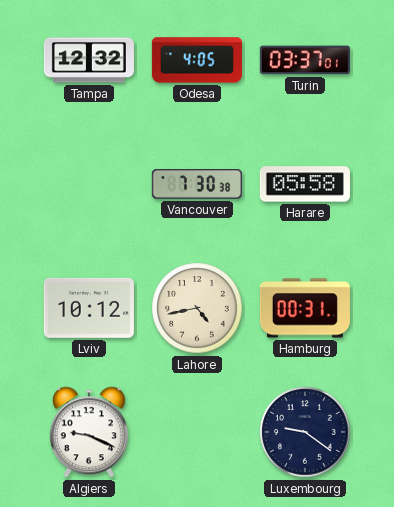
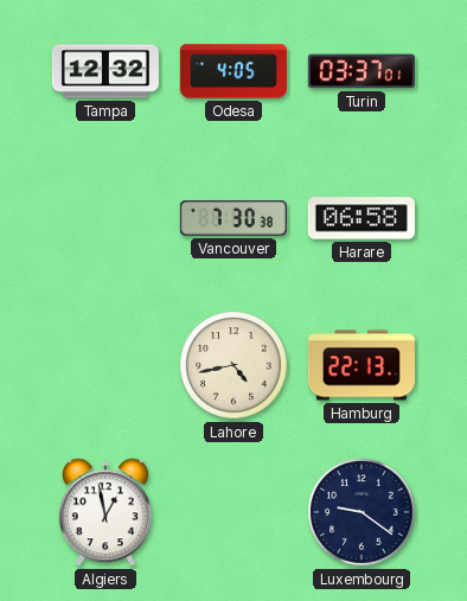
Harare: 05:58 -> 06:58
Lviv: 10:12 -> none
Hamburg: 00:31 -> 22:13
Algiers: 9:19 -> 12:58
